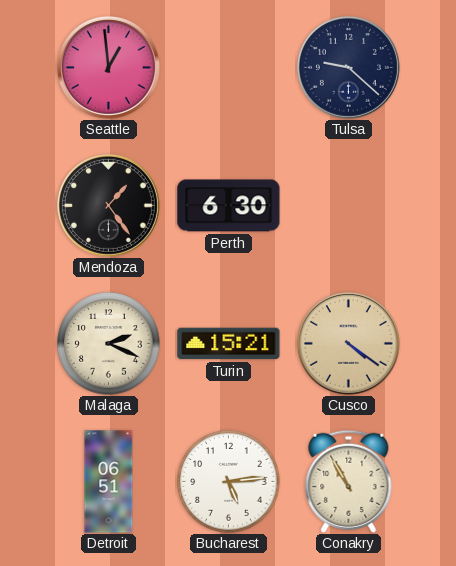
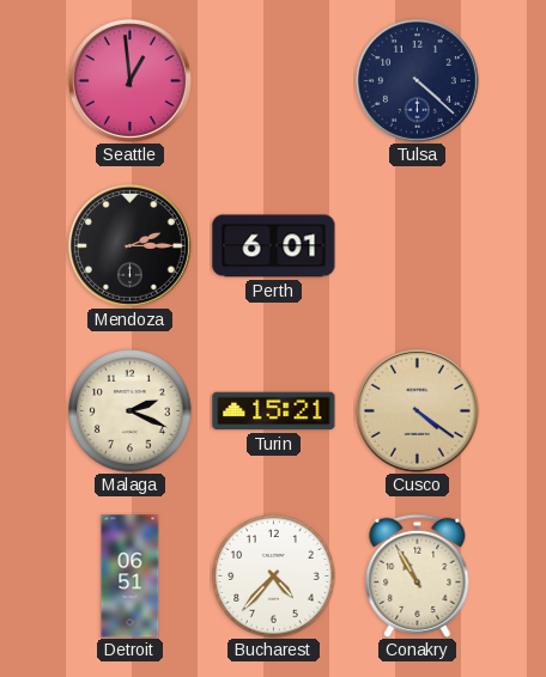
Tulsa: 9:22 -> 4:22
Mendoza: 1:24 -> 2:15
Perth: 6:30 -> 6:01
Bucharest: 5:14 -> 4:37
